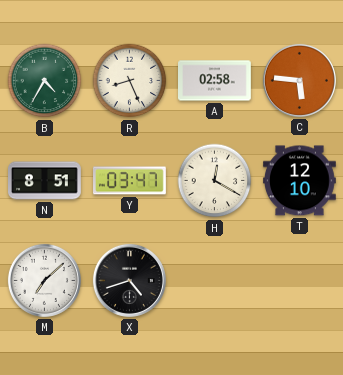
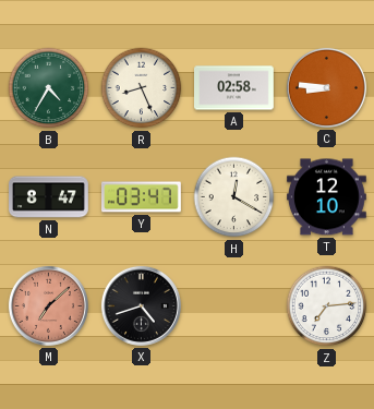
C: 5:46 -> 8:46
N: 8:51 -> 8:47
M dial: white -> salmon
Z: none -> 7:14
